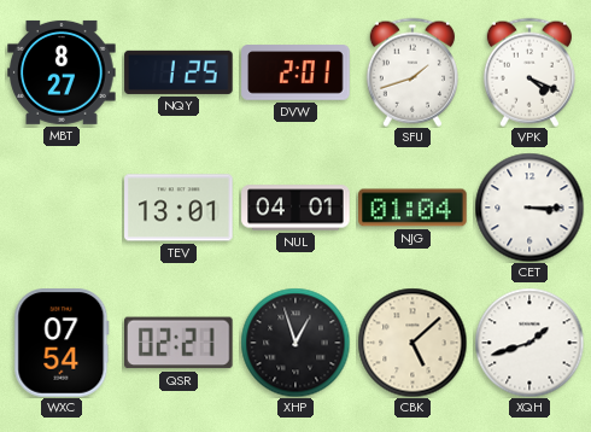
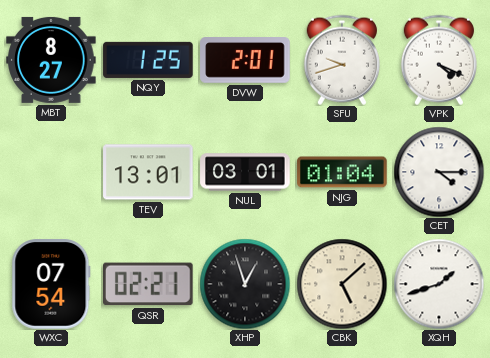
SFU: 1:42 -> 9:42
NUL: 04:01 -> 03:01
CET: 3:15 -> 4:15
